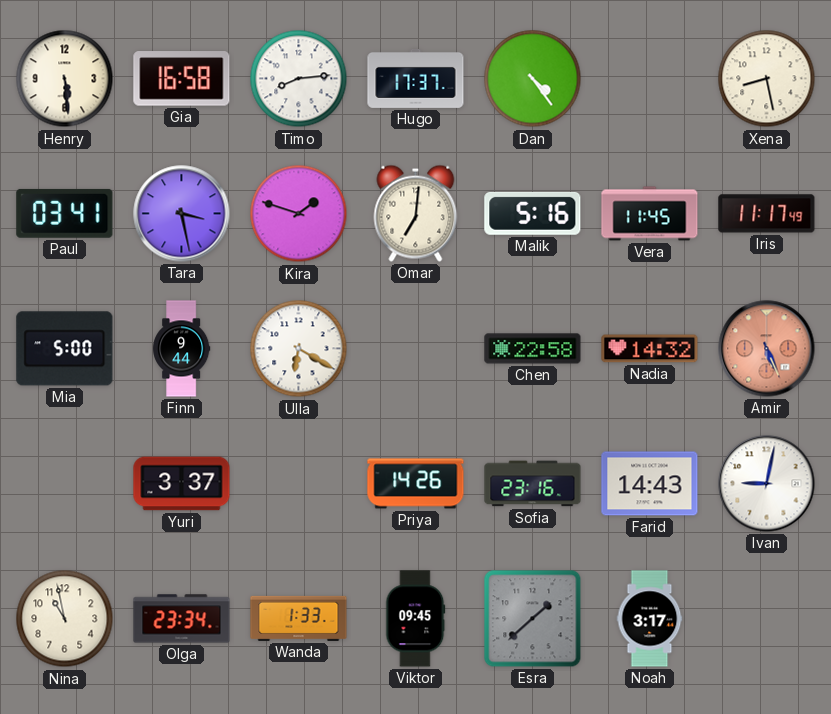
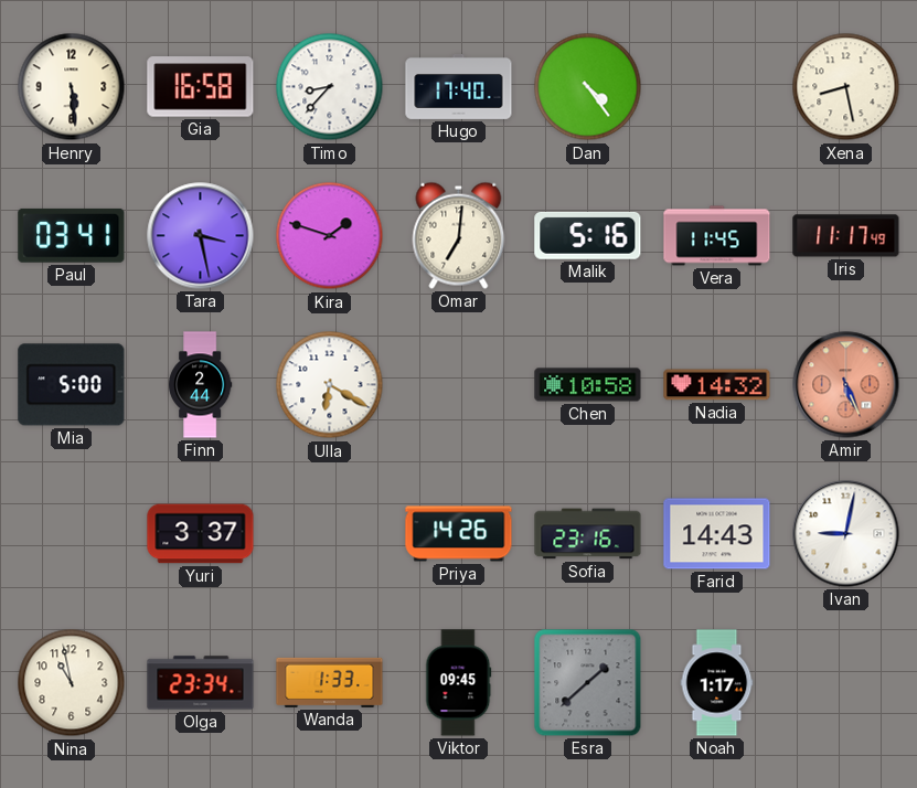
Timo: 8:14 -> 8:37
Hugo: 17:37 -> 17:40
Finn: 9:44 -> 2:44
Chen: 22:58 -> 10:58
Noah: 3:17 -> 1:17
